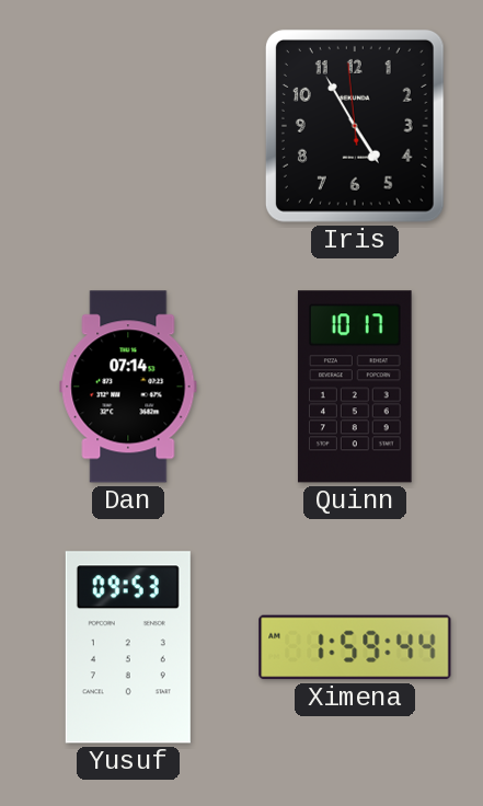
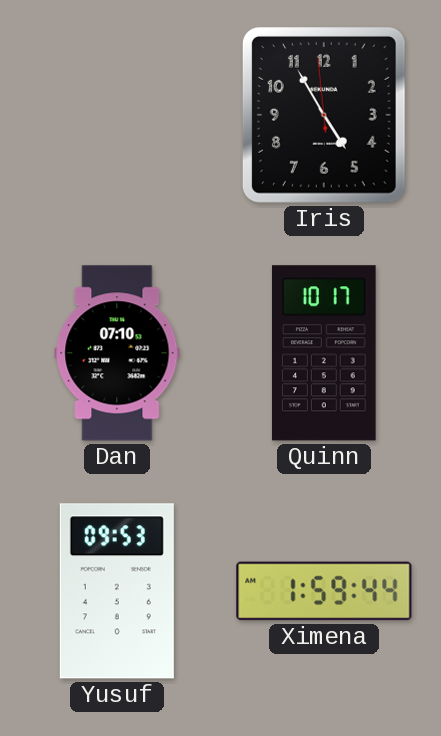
Dan: 07:14 -> 07:10
